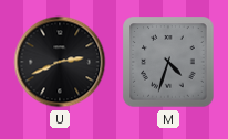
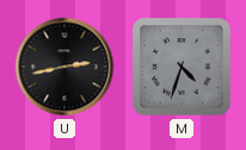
U: 2:41 -> 2:43
